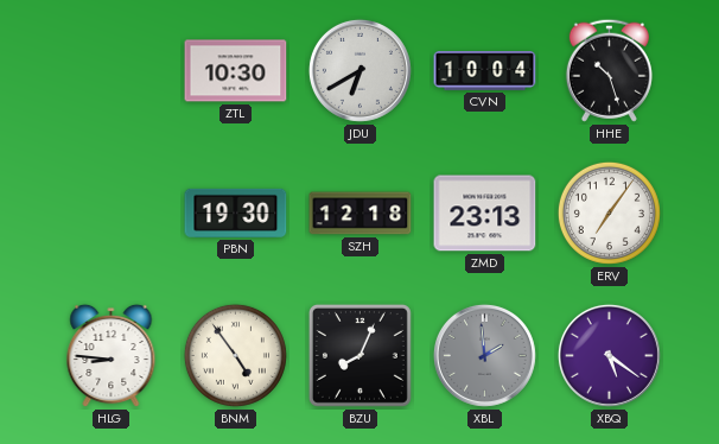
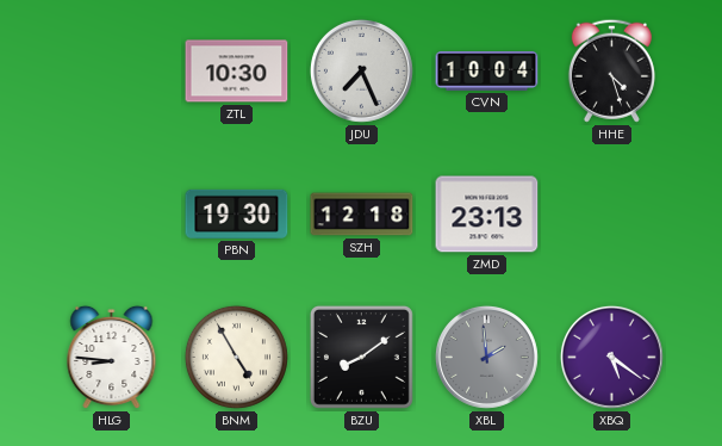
JDU: 6:40 -> 7:26
HHE: 10:27 -> 4:27
ERV: 7:06 -> none
BNM: 4:54 -> 4:55
BZU: 8:04 -> 8:09
